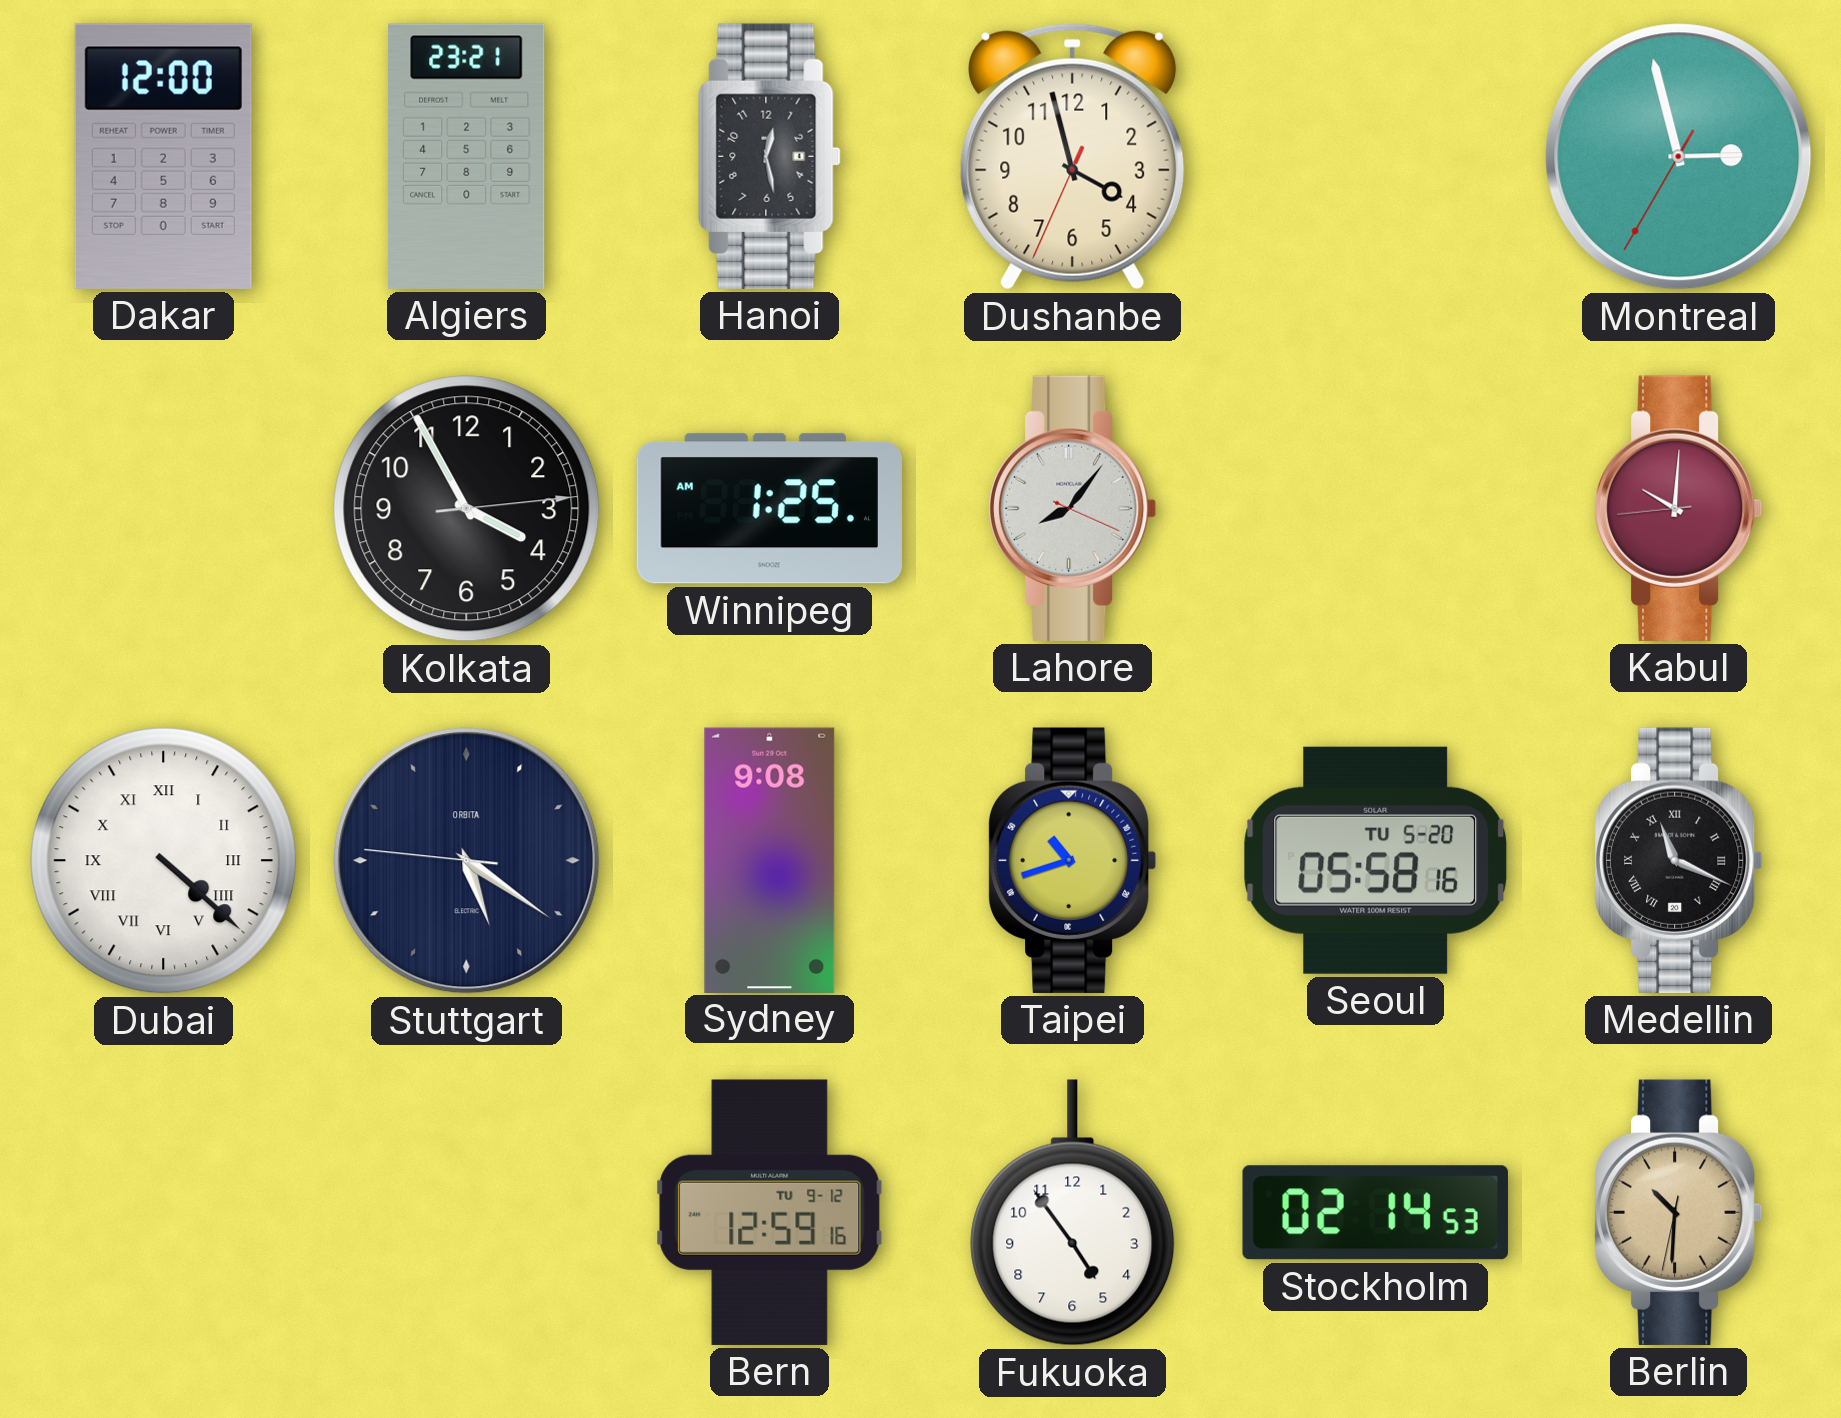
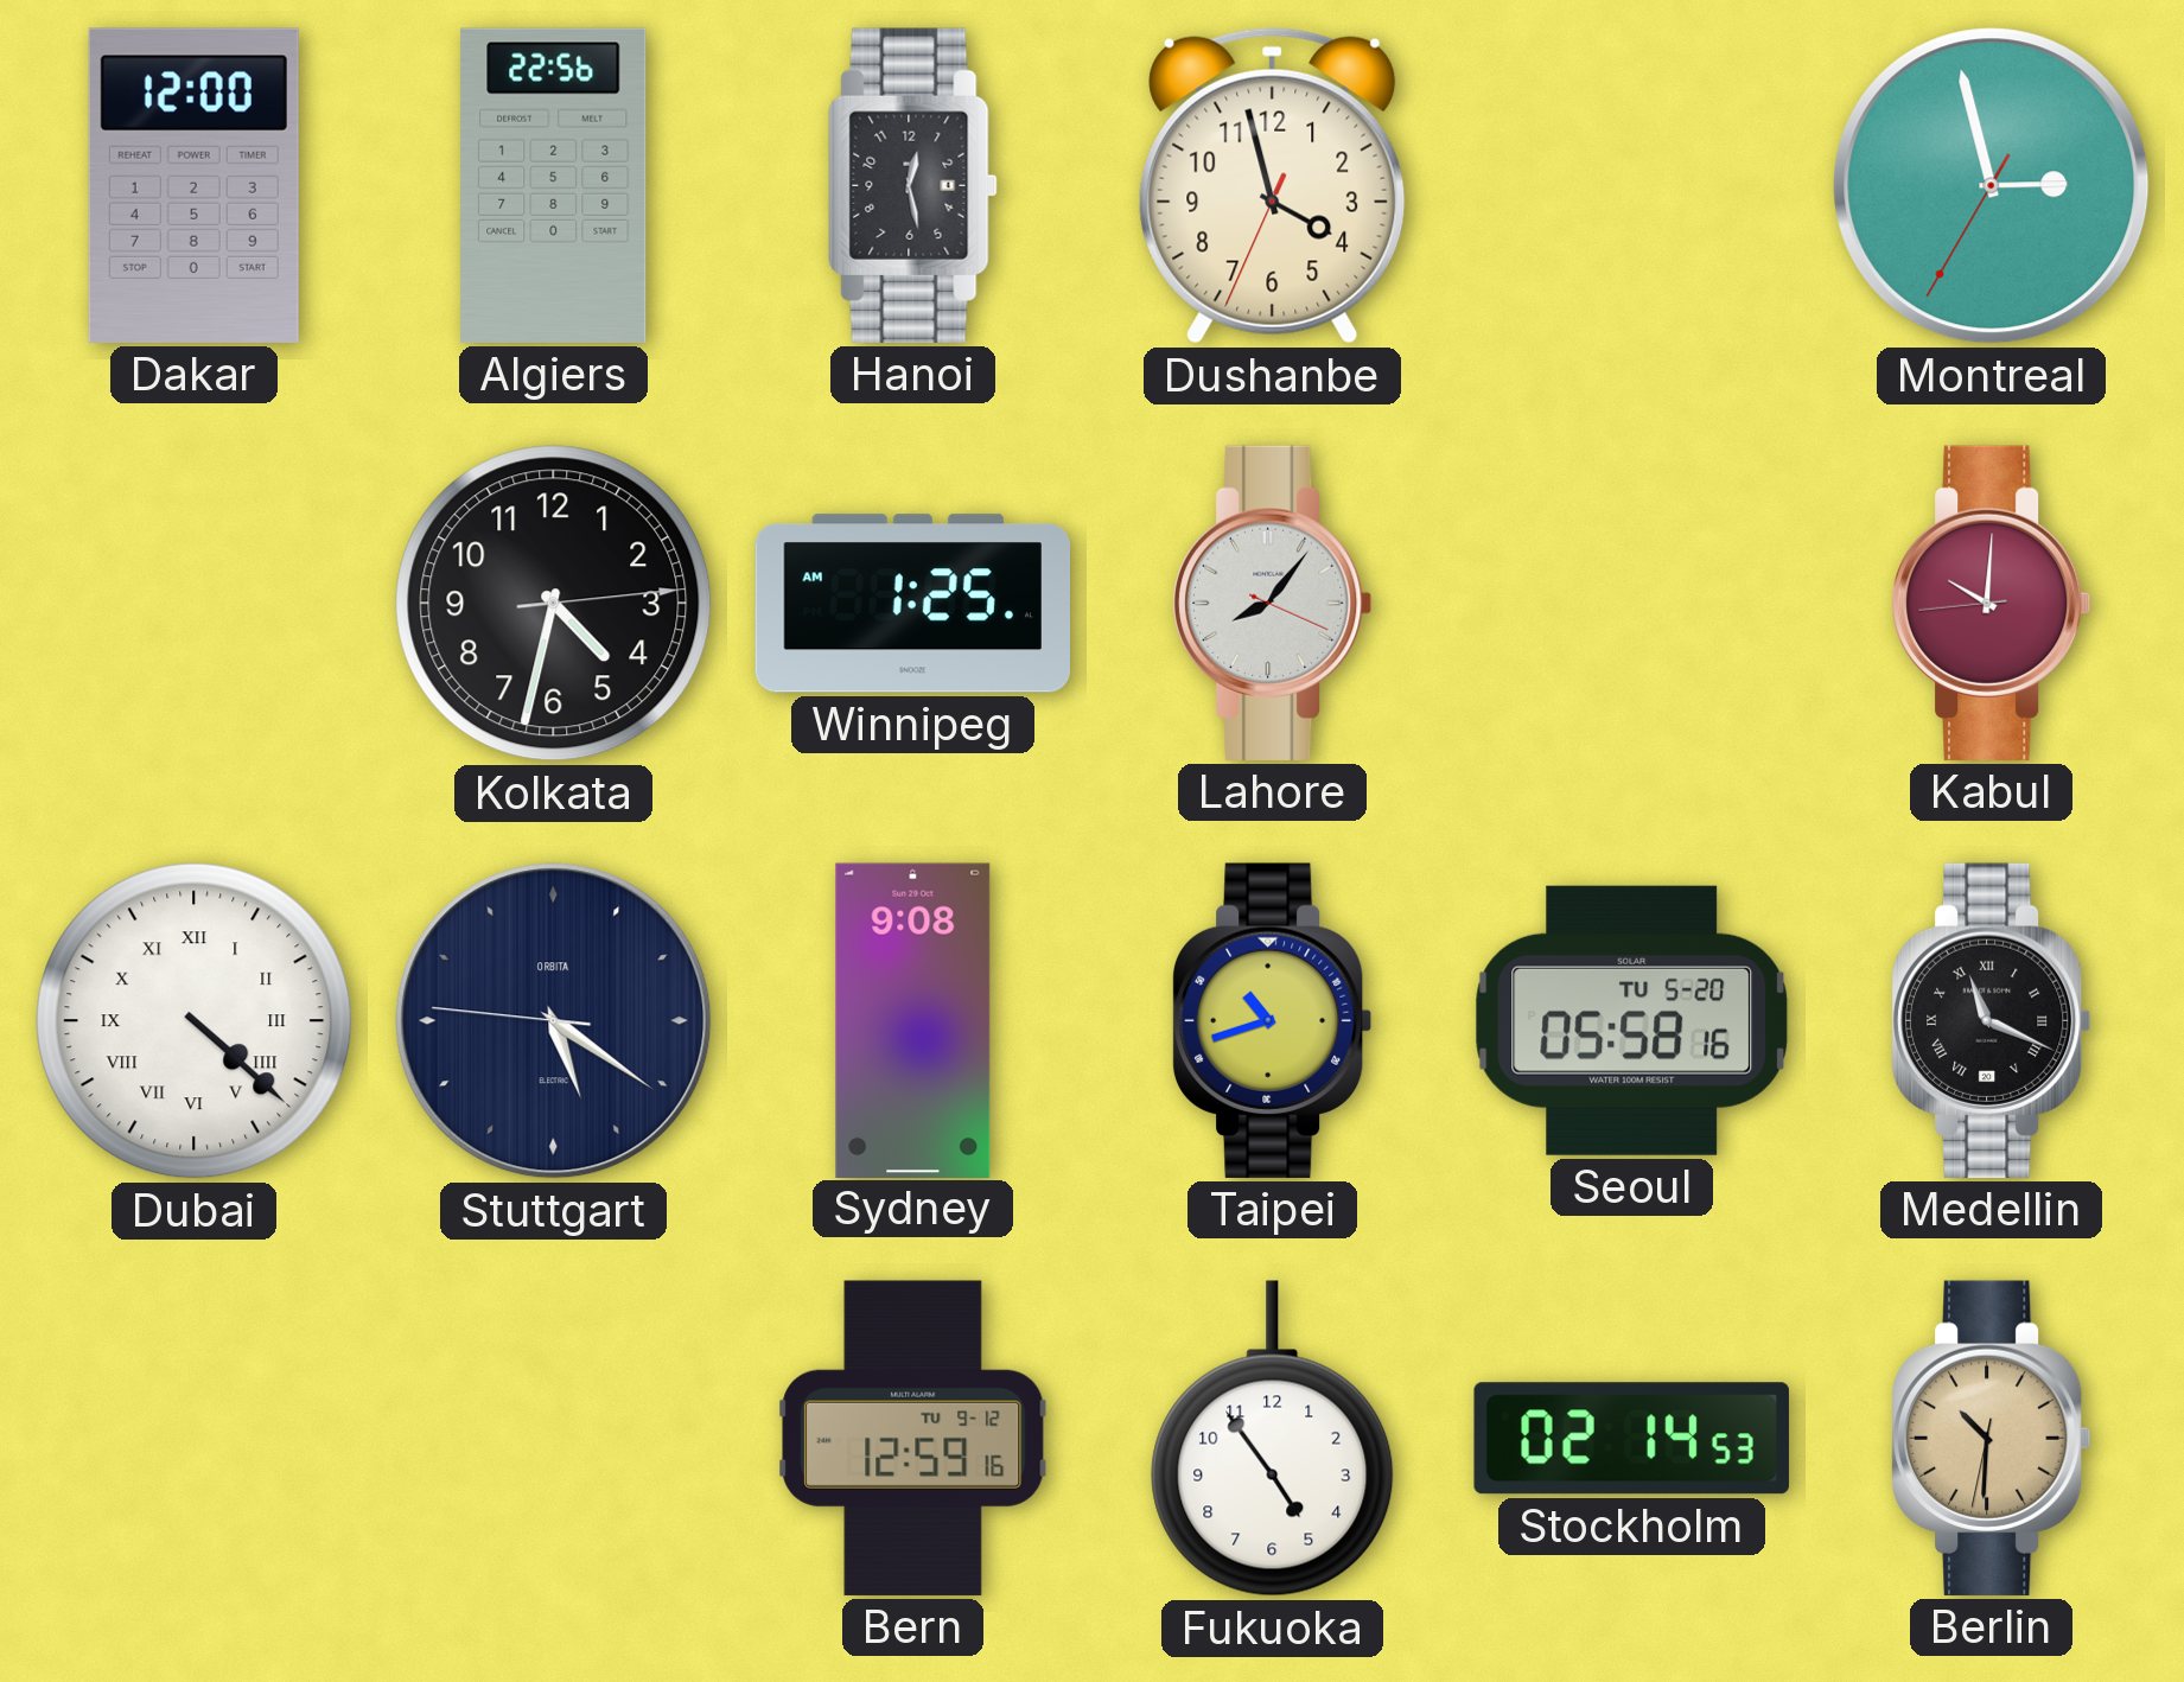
Algiers: 23:21 -> 22:56
Kolkata: 3:55 -> 4:32
